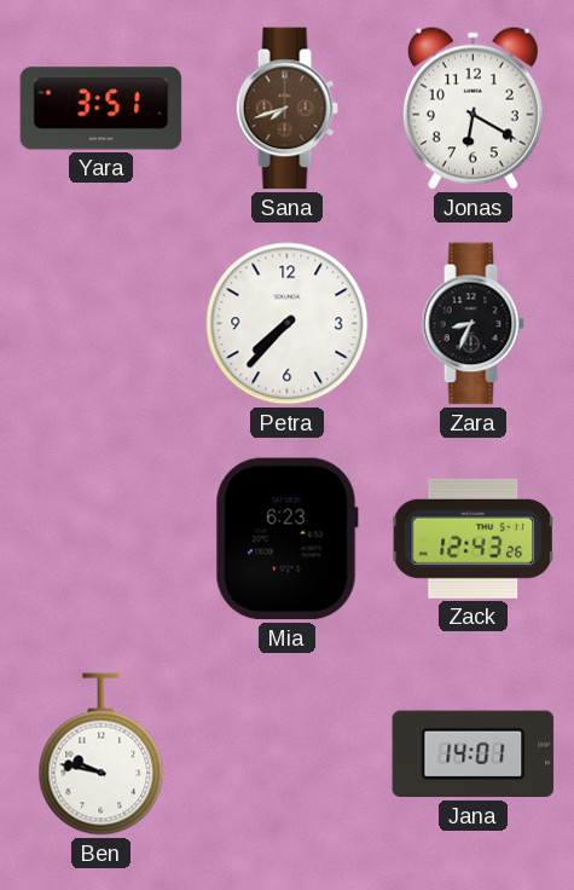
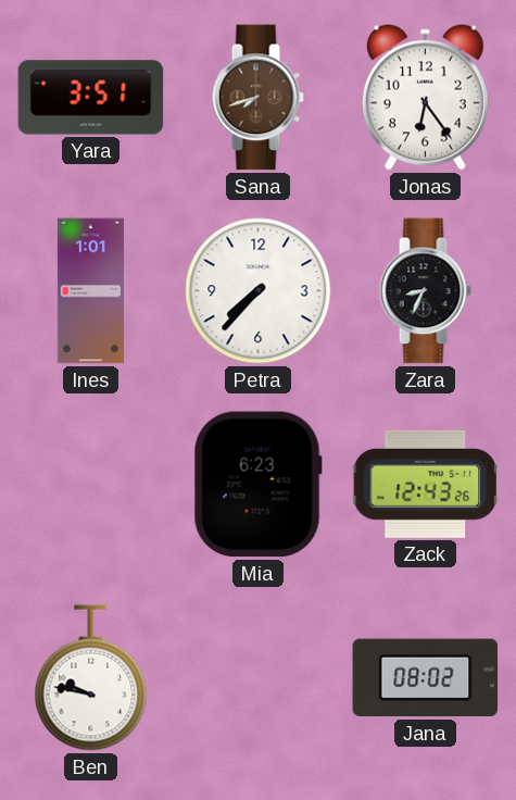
Jonas: 6:20 -> 6:24
Ines: none -> 1:01
Jana: 14:01 -> 08:02
